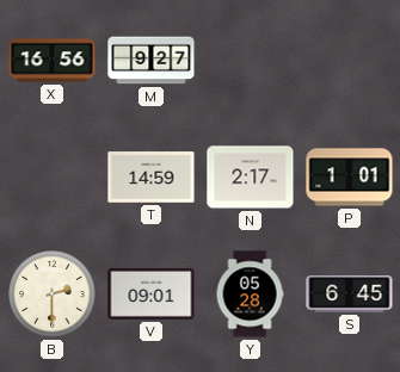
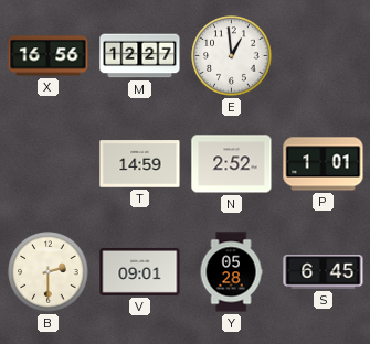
M: 9:27 -> 12:27
E: none -> 12:59
N: 2:17 -> 2:52
